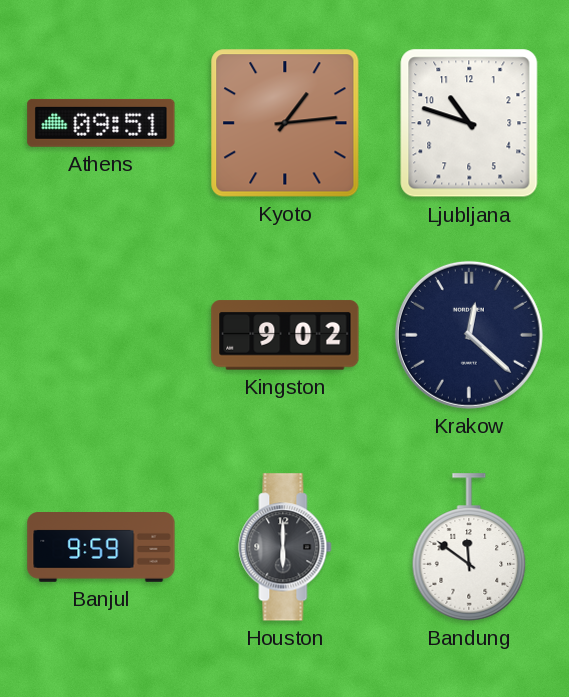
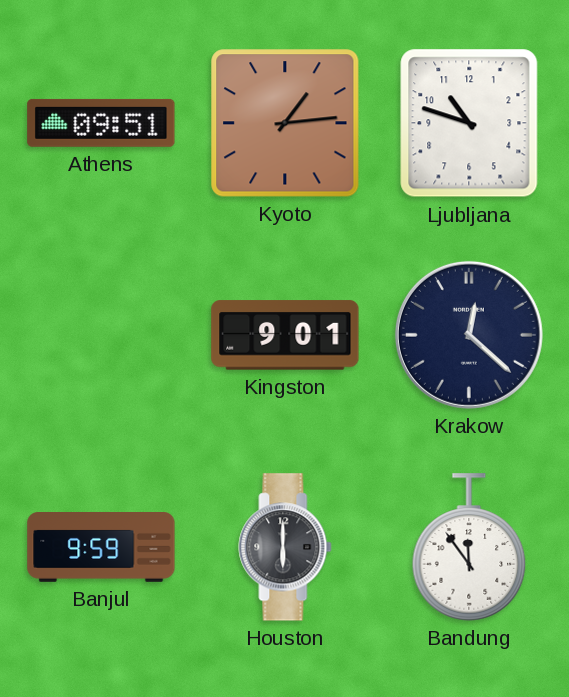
Kingston: 9:02 -> 9:01
Bandung: 11:51 -> 11:54
